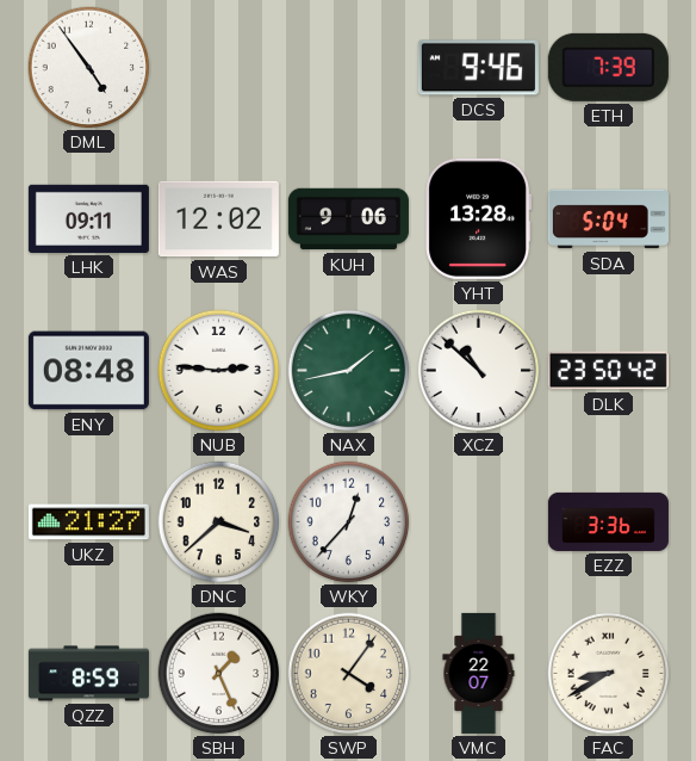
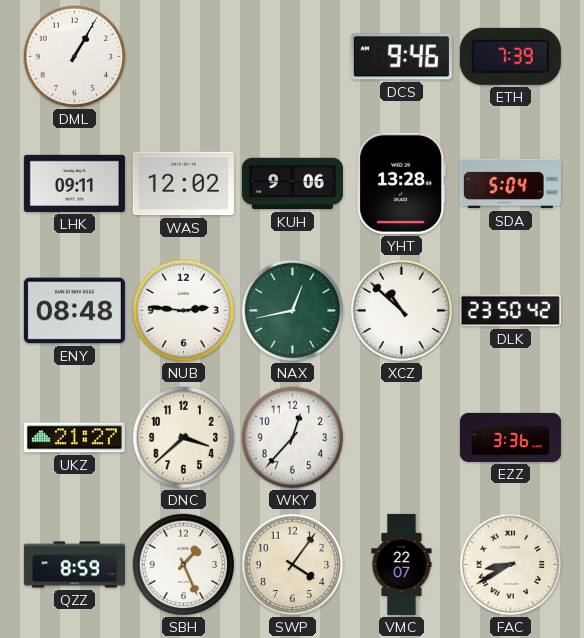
DML: 4:54 -> 1:05
NAX: 1:43 -> 12:43
